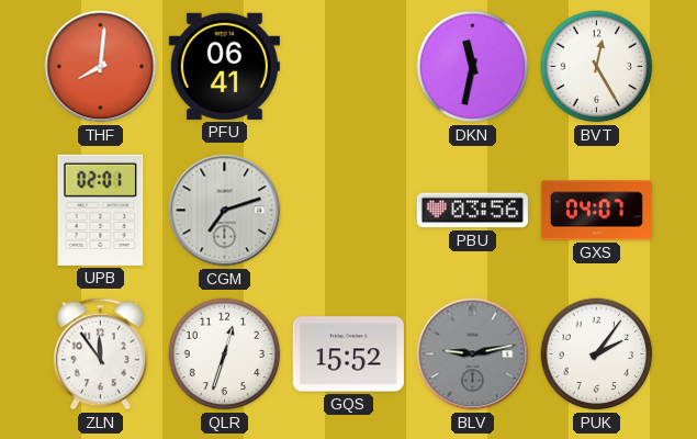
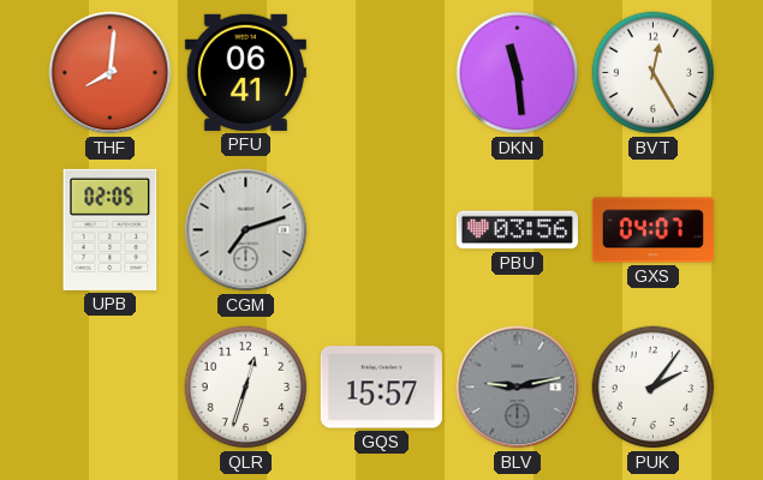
DKN: 11:32 -> 11:29
UPB: 02:01 -> 02:05
ZLN: 11:54 -> none
GQS: 15:52 -> 15:57
